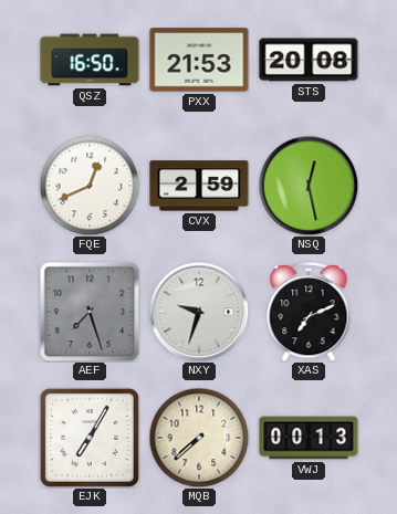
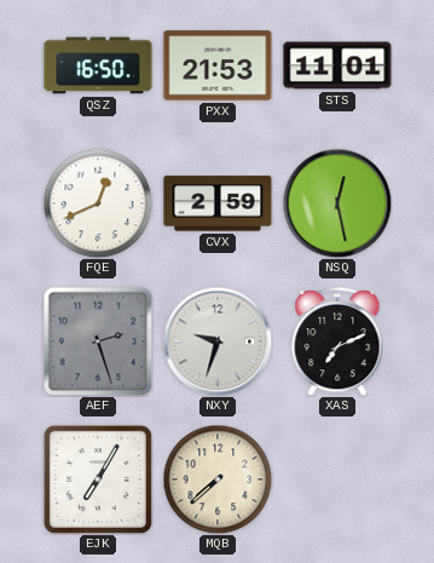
STS: 20:08 -> 11:01
AEF: 7:27 -> 2:27
VWJ: 00:13 -> none
